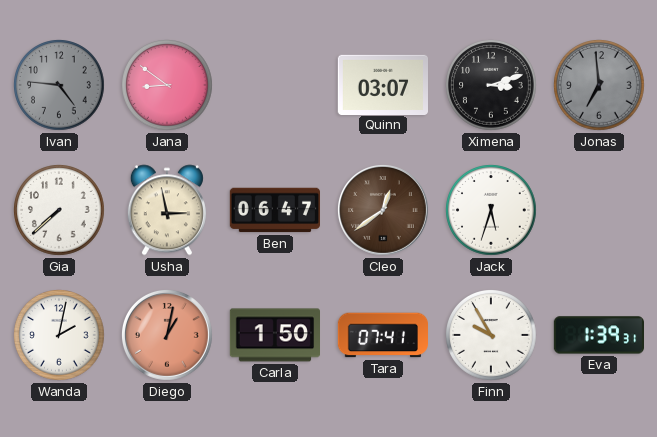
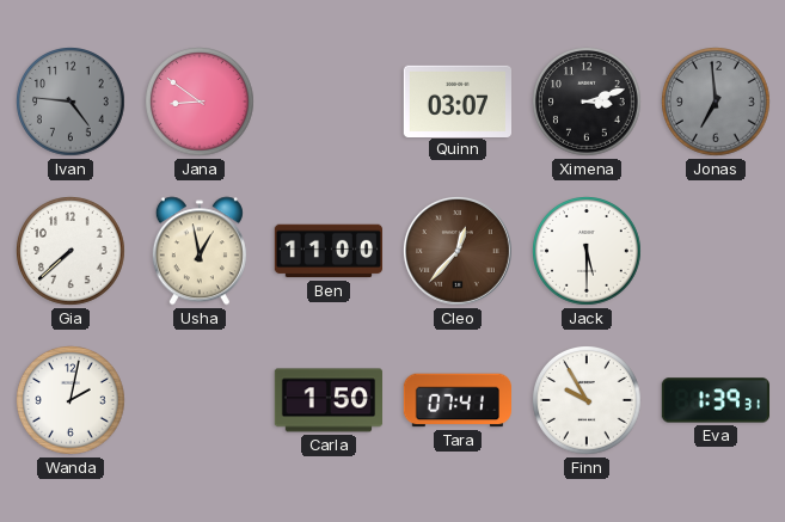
Usha: 2:58 -> 12:58
Ben: 06:47 -> 11:00
Cleo: 12:39 -> 12:37
Jack: 5:33 -> 5:30
Diego: 1:02 -> none
